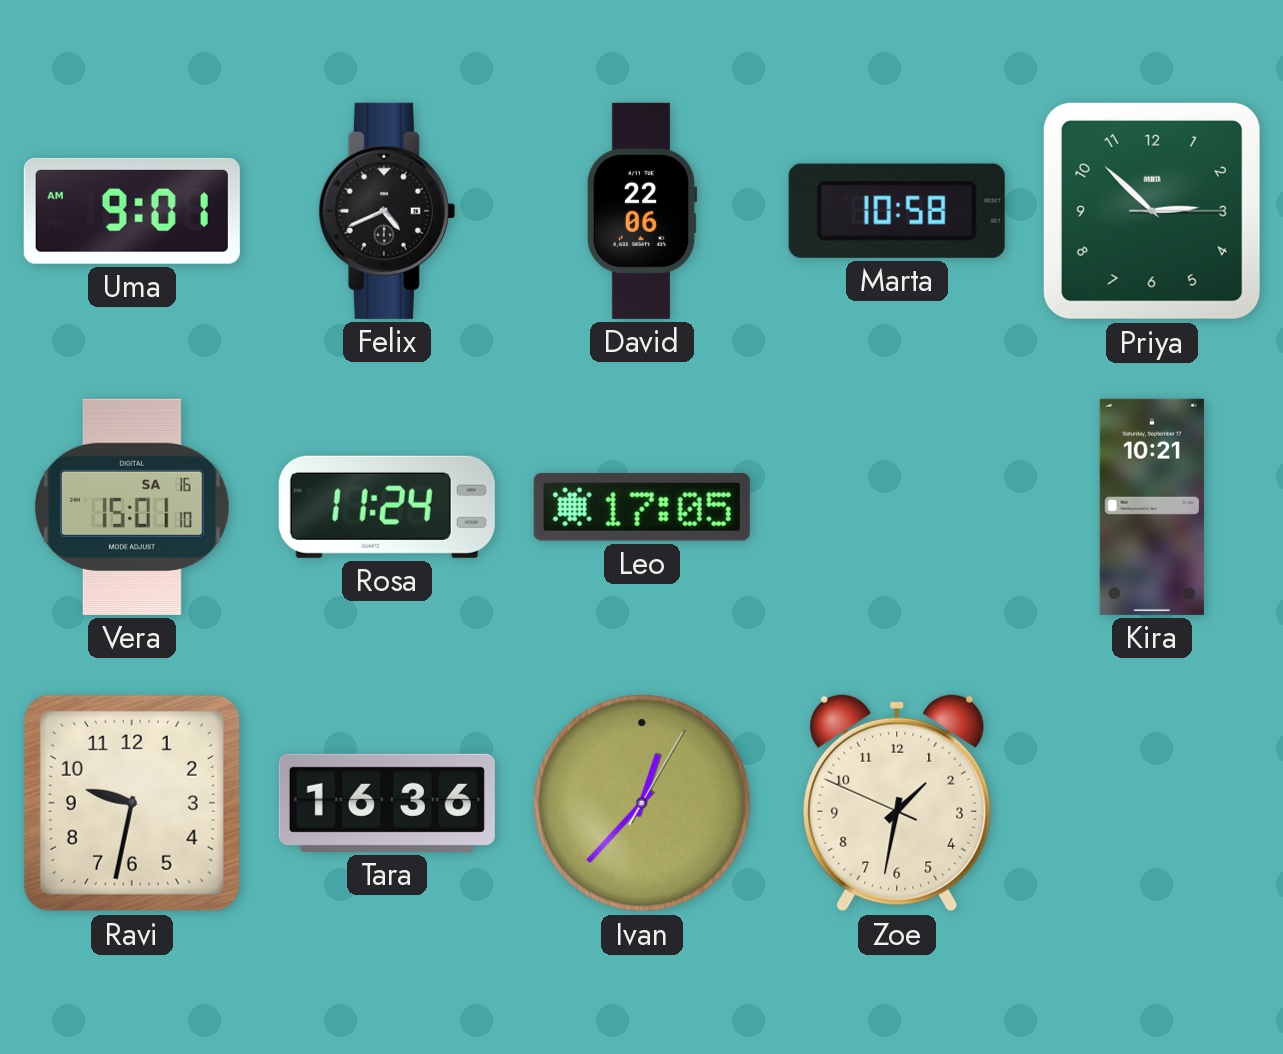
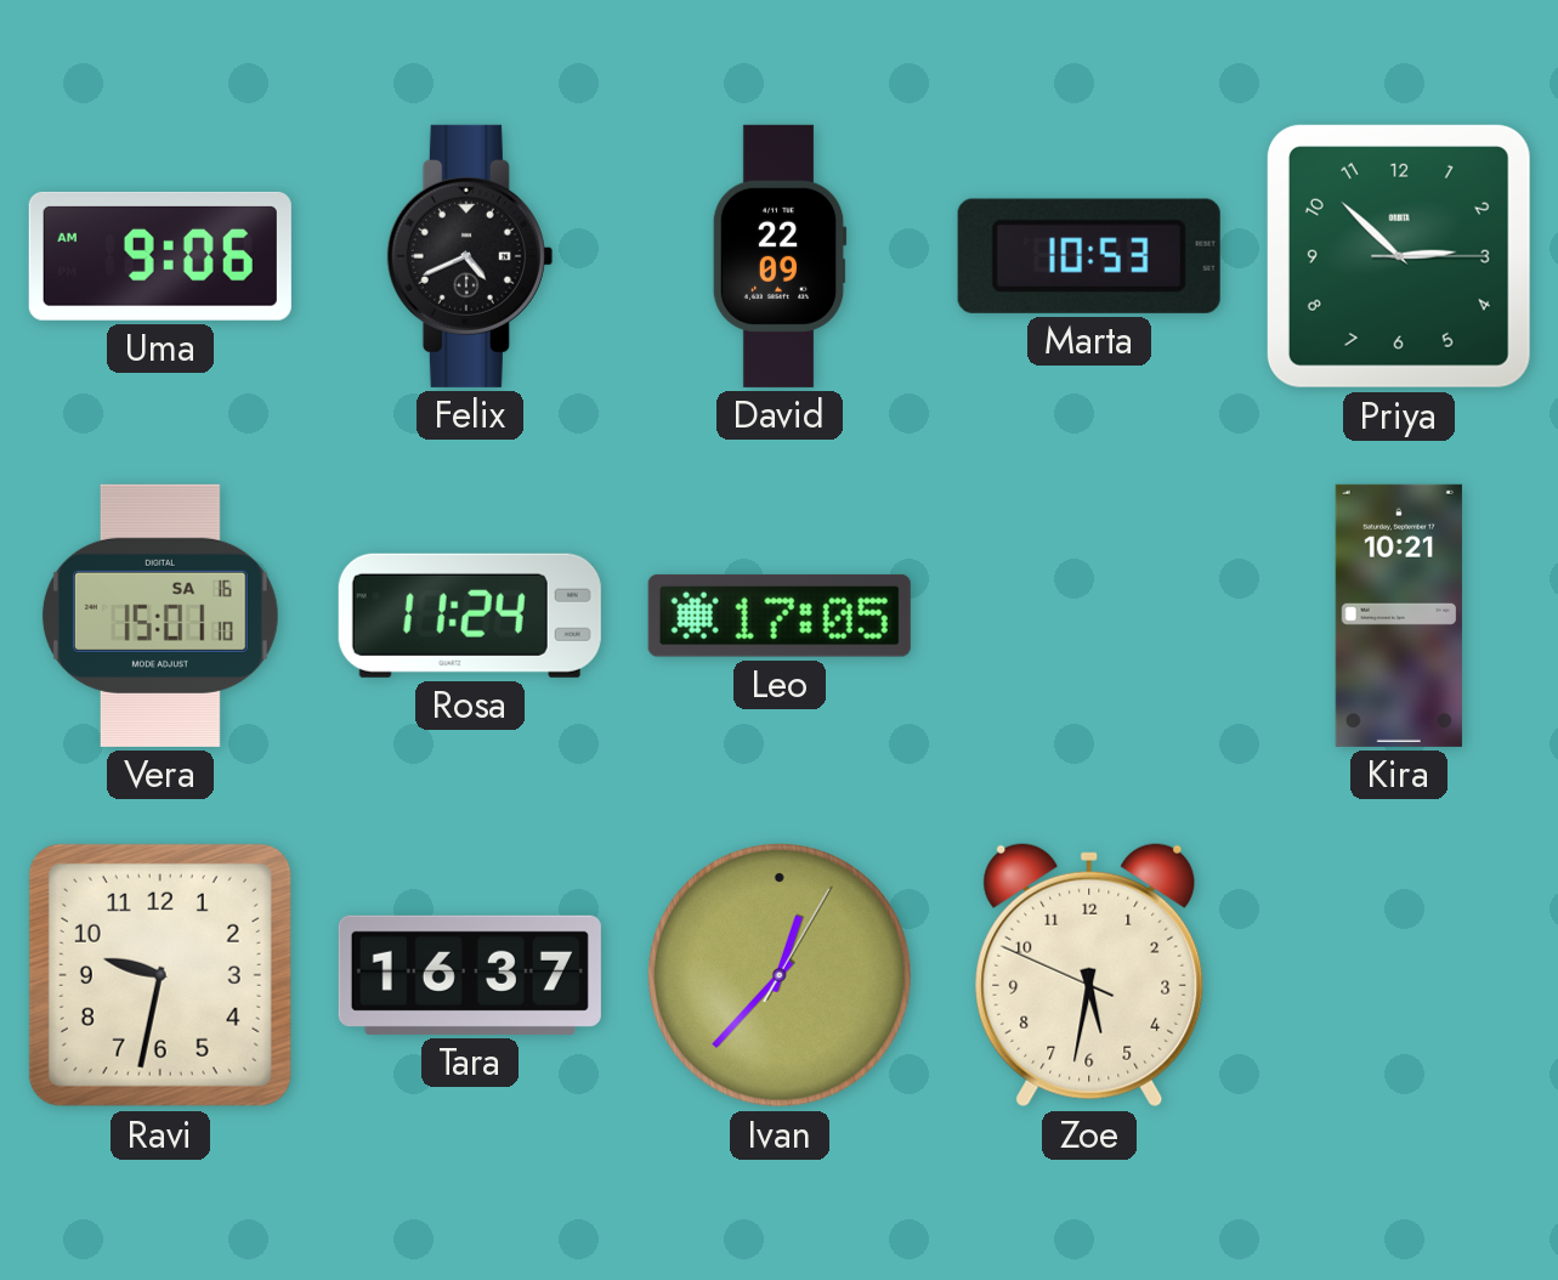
Uma: 9:01 -> 9:06
David: 22:06 -> 22:09
Marta: 10:58 -> 10:53
Tara: 16:36 -> 16:37
Zoe: 1:31 -> 5:31
